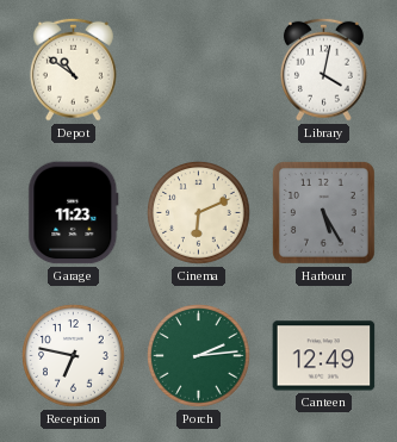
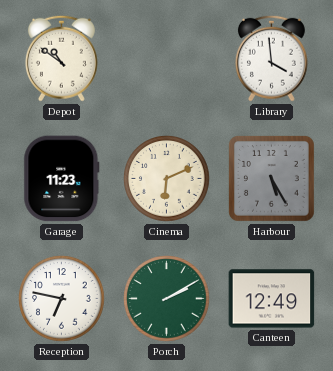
Library: 4:02 -> 3:59
Porch: 2:14 -> 2:10
